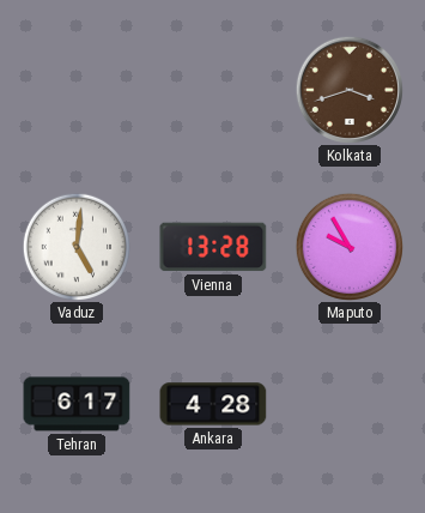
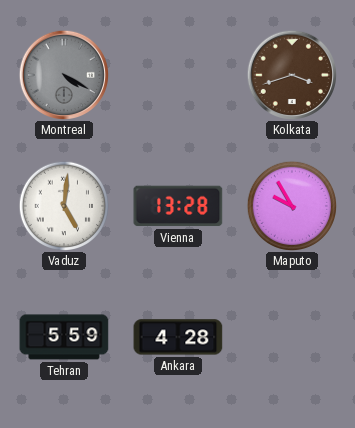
Montreal: none -> 4:20
Tehran: 6:17 -> 5:59
